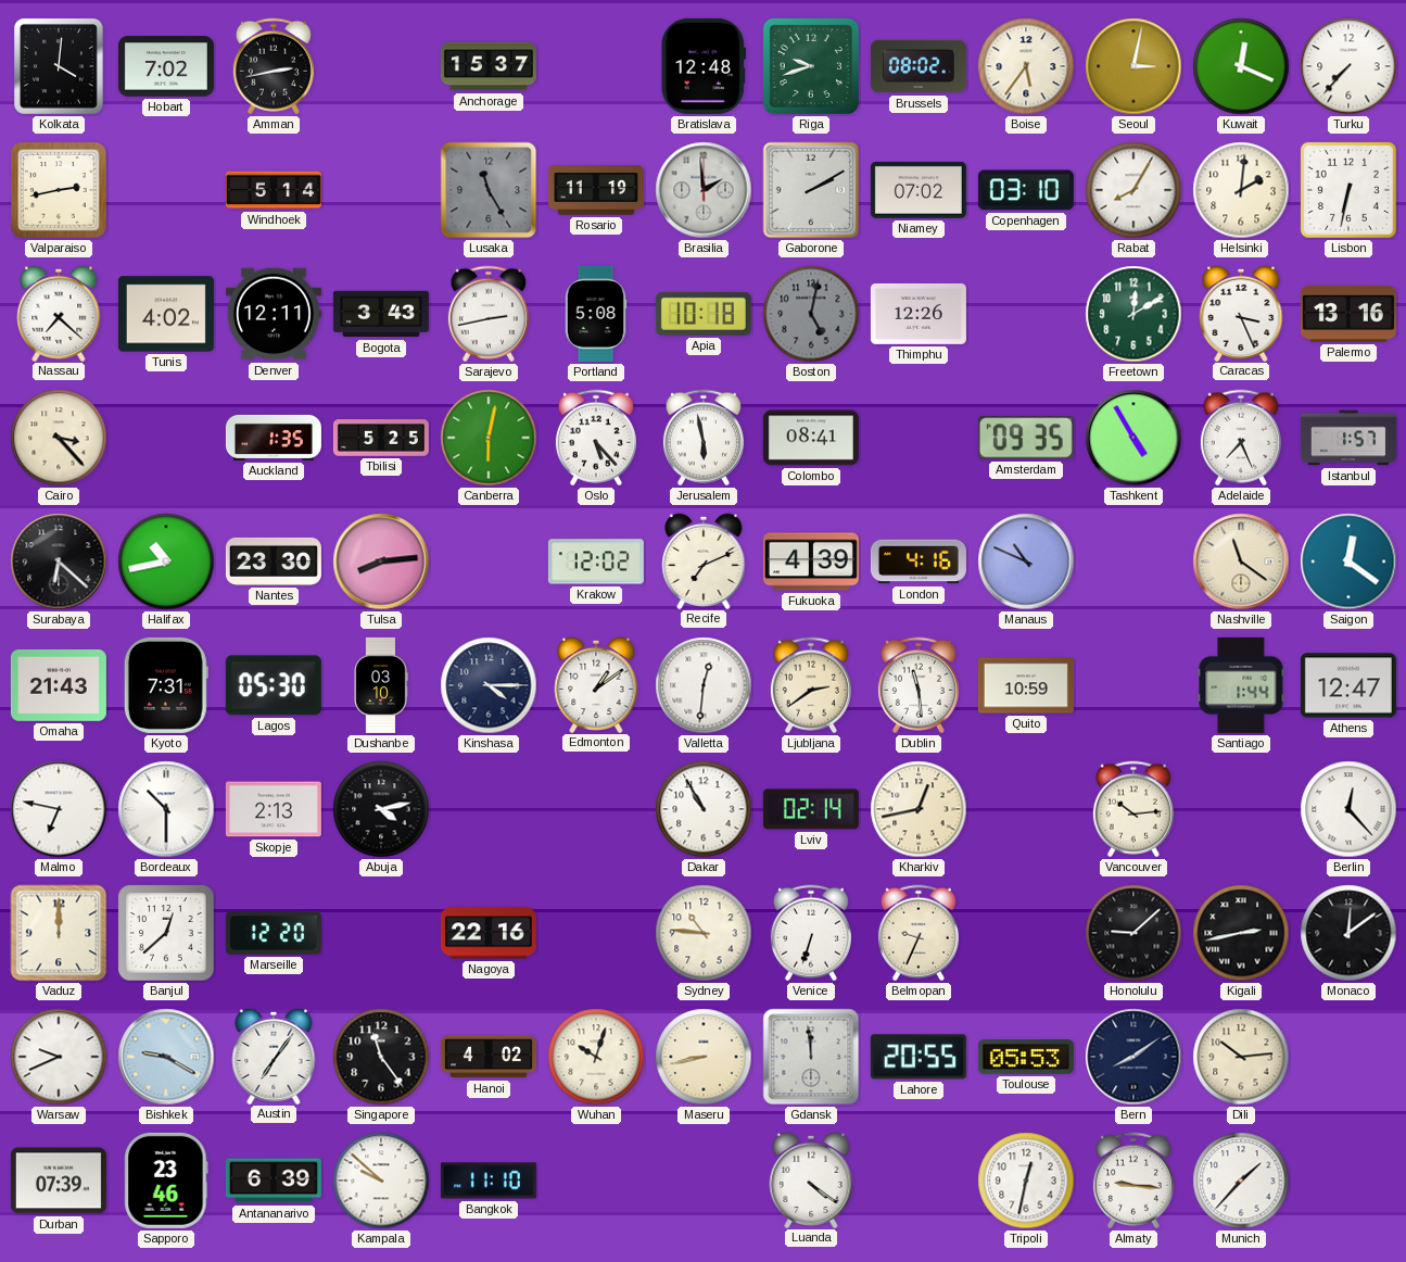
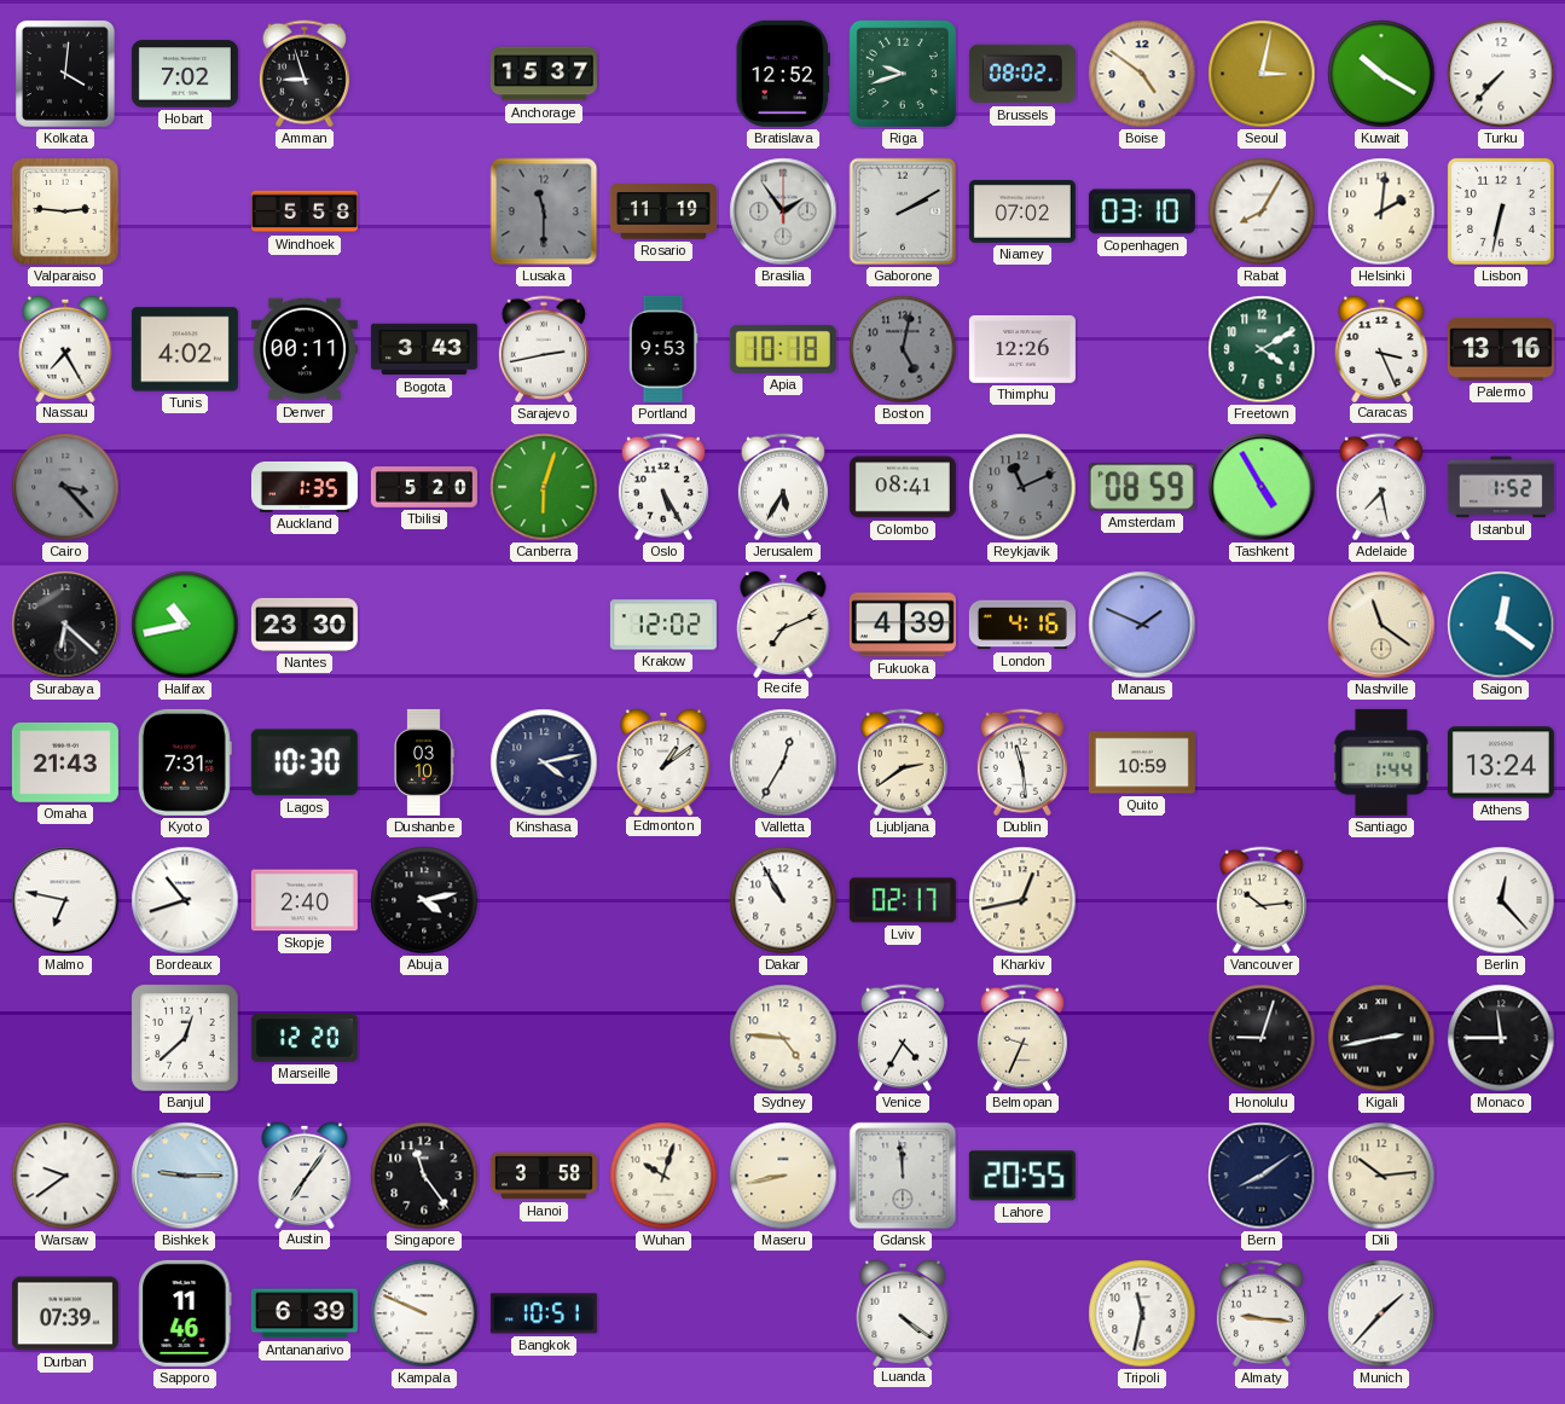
Amman: 2:43 -> 8:57
Bratislava: 12:48 -> 12:52
Boise: 5:36 -> 4:51
Kuwait: 12:19 -> 10:20
Valparaiso: 2:43 -> 2:46
Windhoek: 5:14 -> 5:58
Lusaka: 11:25 -> 11:30
Brasilia: 1:59 -> 1:54
Nassau: 7:22 -> 7:25
Denver: 12:11 -> 00:11
Portland: 5:08 -> 9:53
Freetown: 12:10 -> 4:10
Cairo dial: cream -> grey
Tbilisi: 5:25 -> 5:20
Canberra: 6:02 -> 6:03
Oslo: 5:23 -> 5:25
Jerusalem: 5:58 -> 5:35
Reykjavik: none -> 11:11
Amsterdam: 09:35 -> 08:59
Adelaide: 7:26 -> 7:28
Istanbul: 1:57 -> 1:52
Tulsa: 8:14 -> none
Manaus: 10:49 -> 1:49
Lagos: 05:30 -> 10:30
Kinshasa: 4:15 -> 4:13
Valletta: 12:31 -> 12:35
Athens: 12:47 -> 13:24
Bordeaux: 10:30 -> 10:42
Skopje: 2:13 -> 2:40
Lviv: 02:14 -> 02:17
Vaduz: 12:00 -> none
Nagoya: 22:16 -> none
Sydney: 10:46 -> 4:46
Venice: 6:33 -> 4:35
Honolulu: 9:08 -> 9:03
Monaco: 12:09 -> 11:45
Warsaw: 9:41 -> 9:39
Bishkek: 9:20 -> 9:15
Hanoi: 4:02 -> 3:58
Toulouse: 05:53 -> none
Sapporo: 23:46 -> 11:46
Kampala: 9:52 -> 9:49
Bangkok: 11:10 -> 10:51
Tripoli: 12:32 -> 11:32
